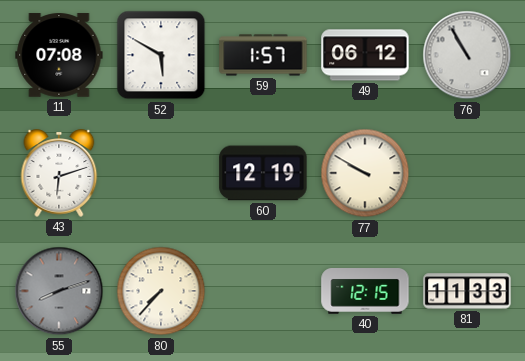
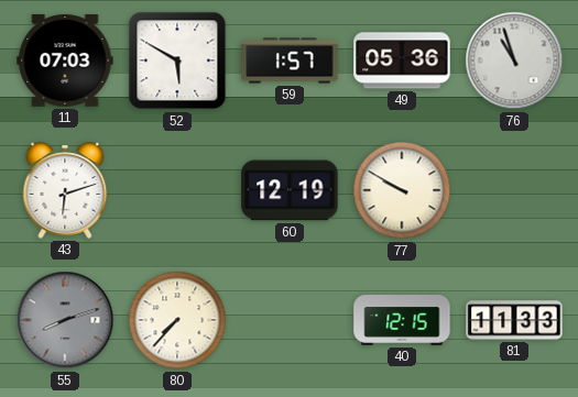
11: 07:08 -> 07:03
49: 06:12 -> 05:36
76: 10:55 -> 10:57
